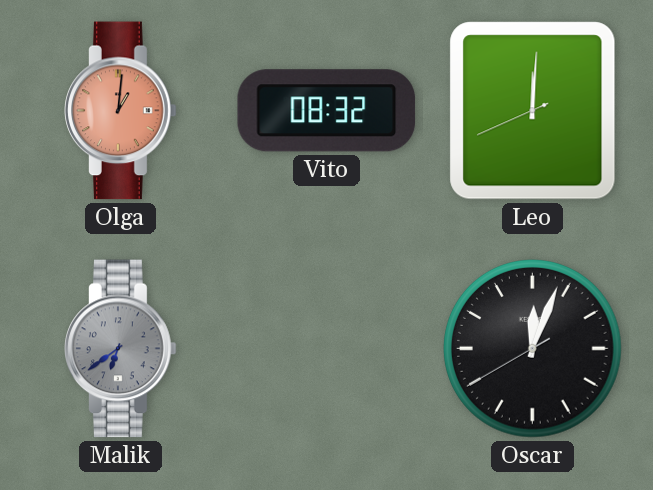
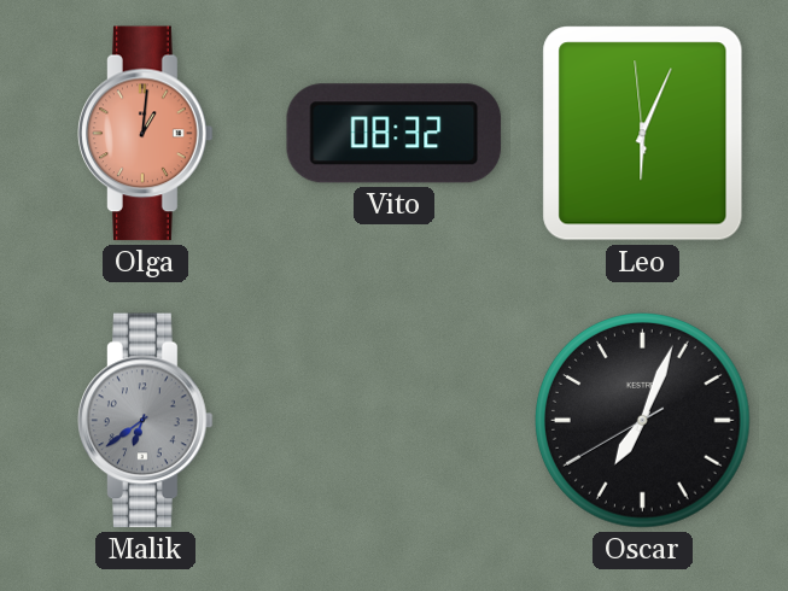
Leo: 12:00 -> 6:03
Oscar: 12:03 -> 7:03
